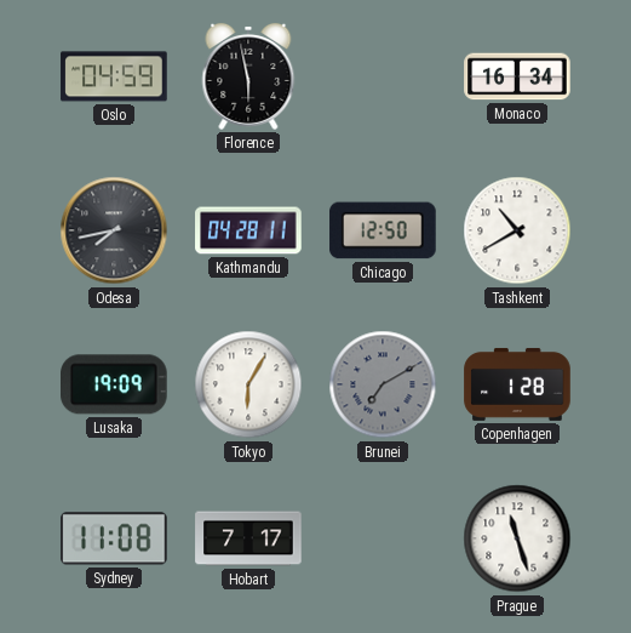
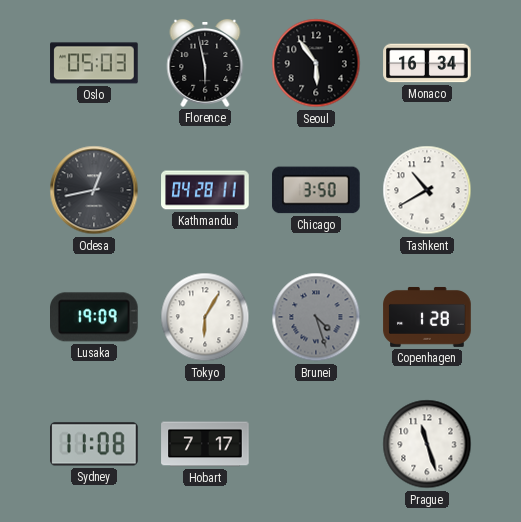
Oslo: 04:59 -> 05:03
Seoul: none -> 5:54
Odesa: 7:43 -> 12:43
Chicago: 12:50 -> 3:50
Brunei: 7:10 -> 4:27
